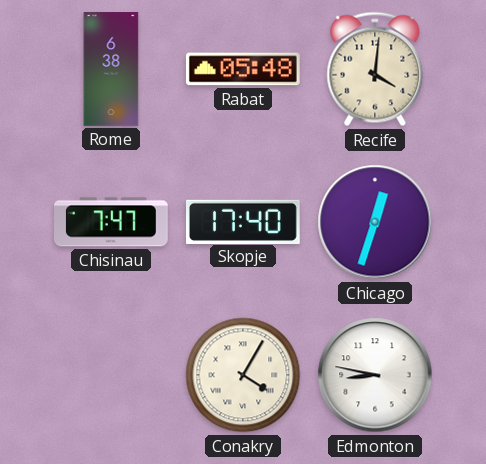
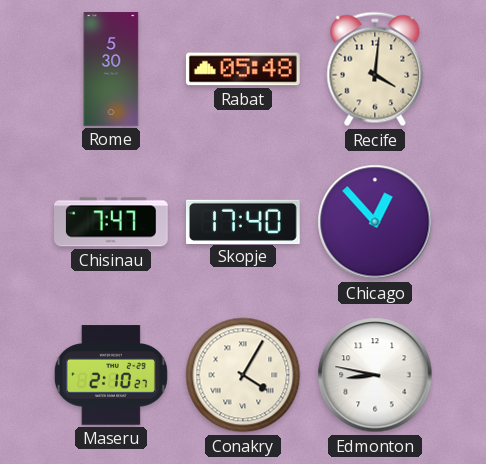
Rome: 6:38 -> 5:30
Chicago: 12:33 -> 12:53
Maseru: none -> 2:10
